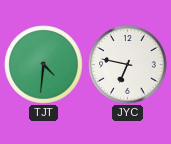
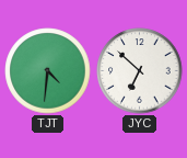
JYC: 6:47 -> 6:52
